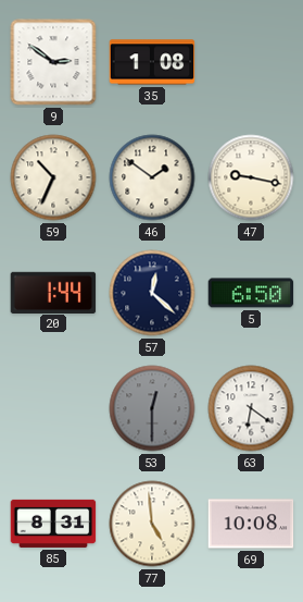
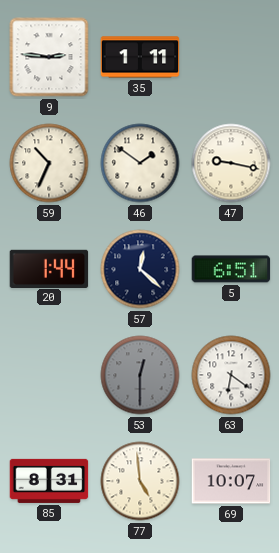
9: 2:51 -> 2:46
35: 1:08 -> 1:11
5: 6:50 -> 6:51
69: 10:08 -> 10:07
